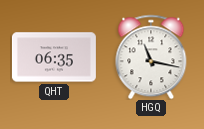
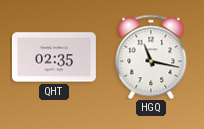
QHT: 06:35 -> 02:35
